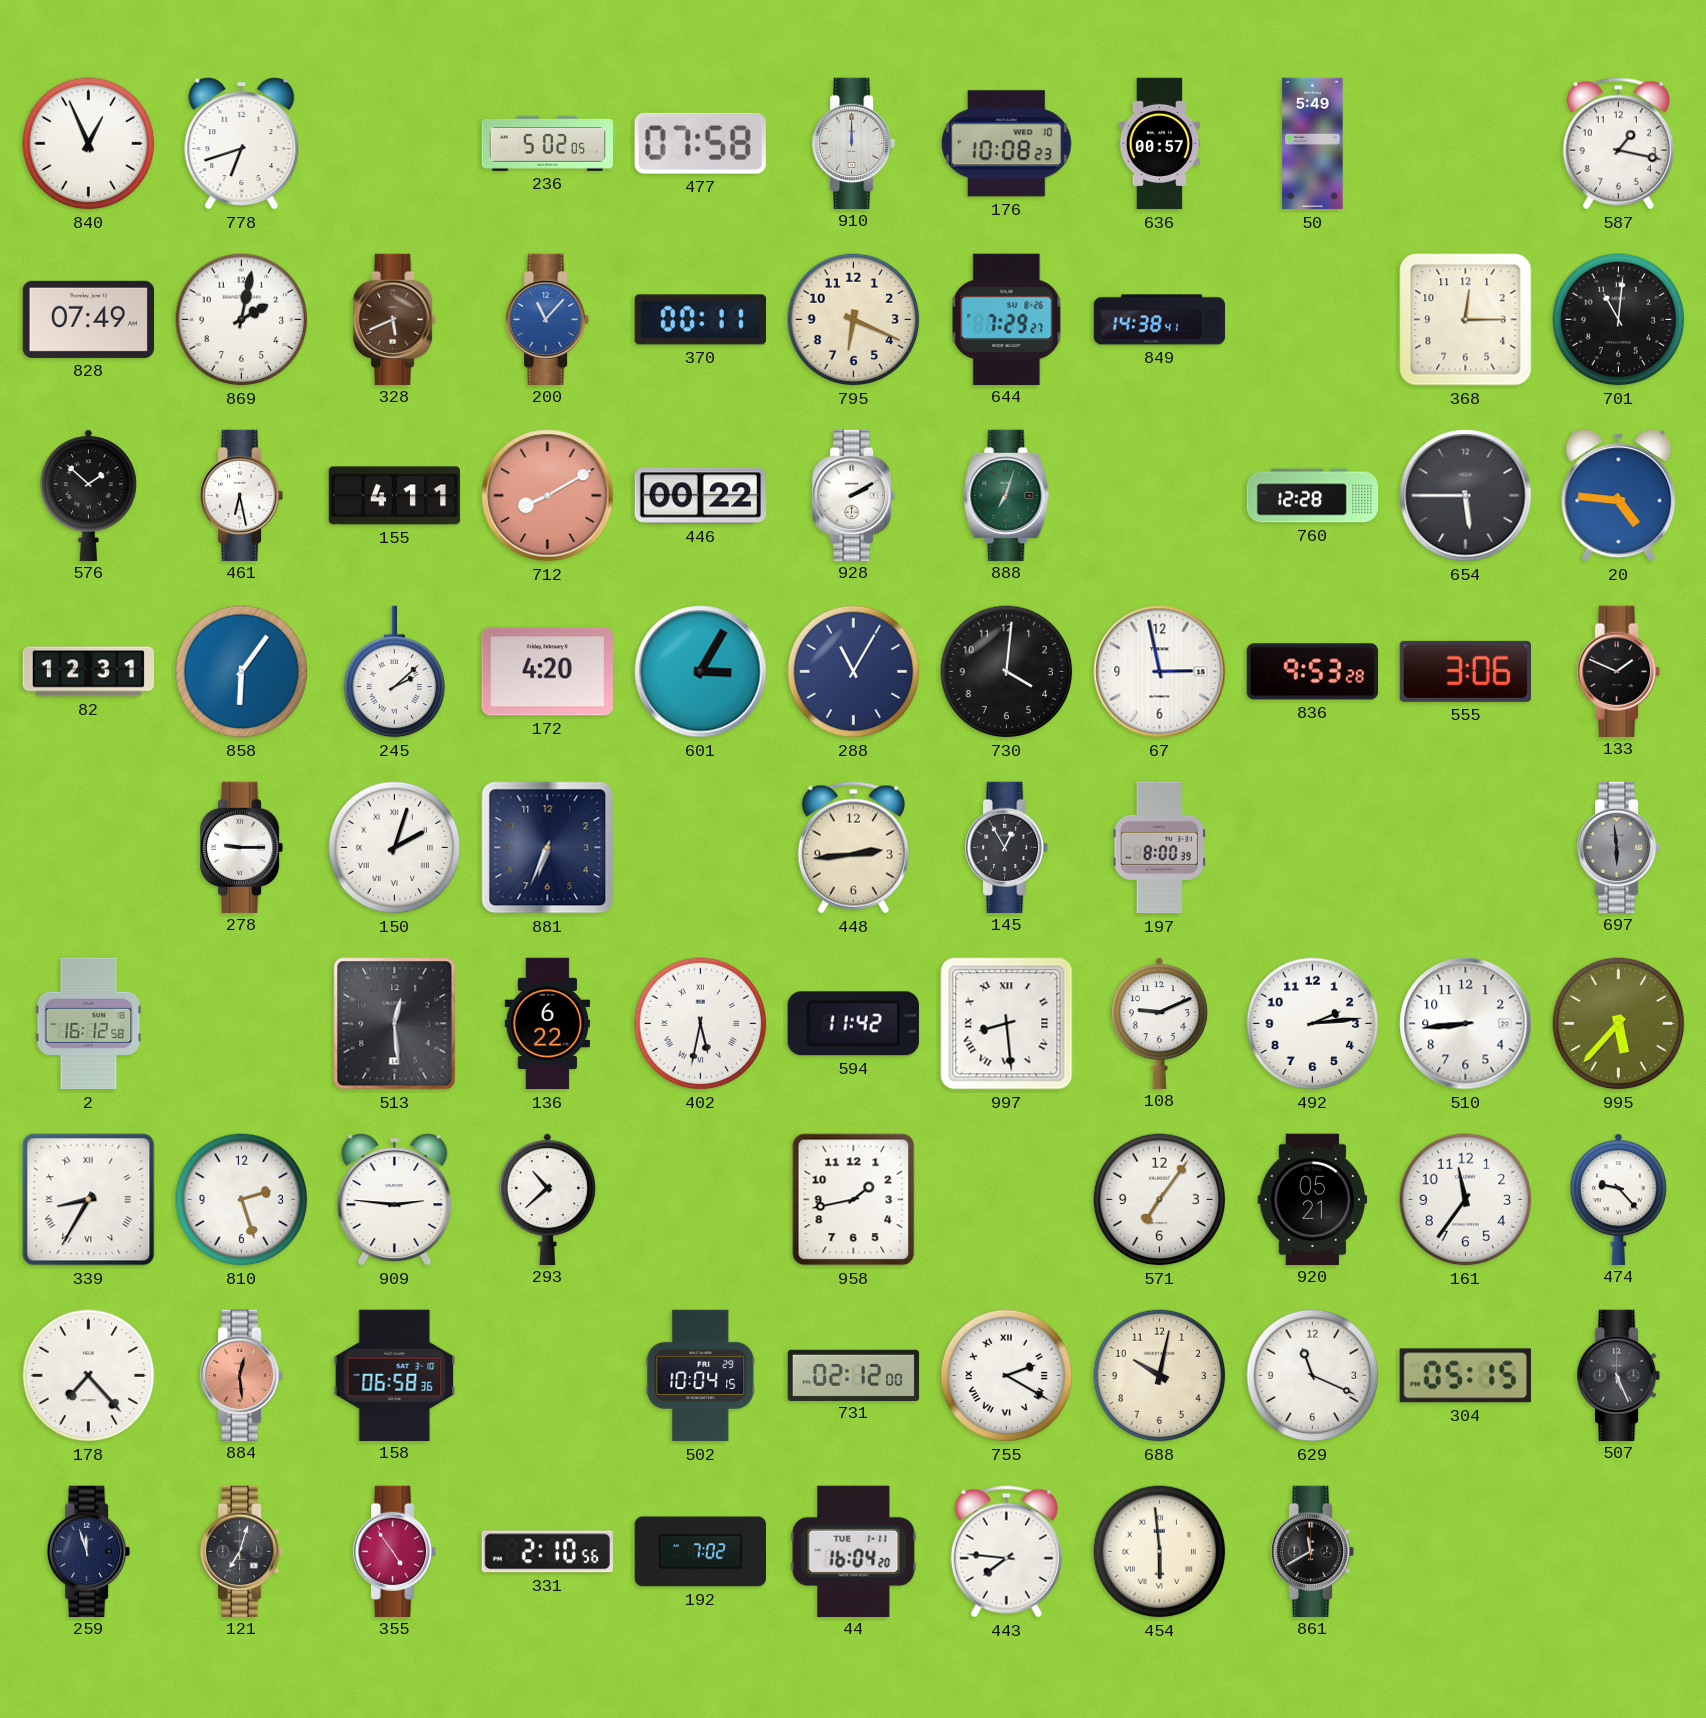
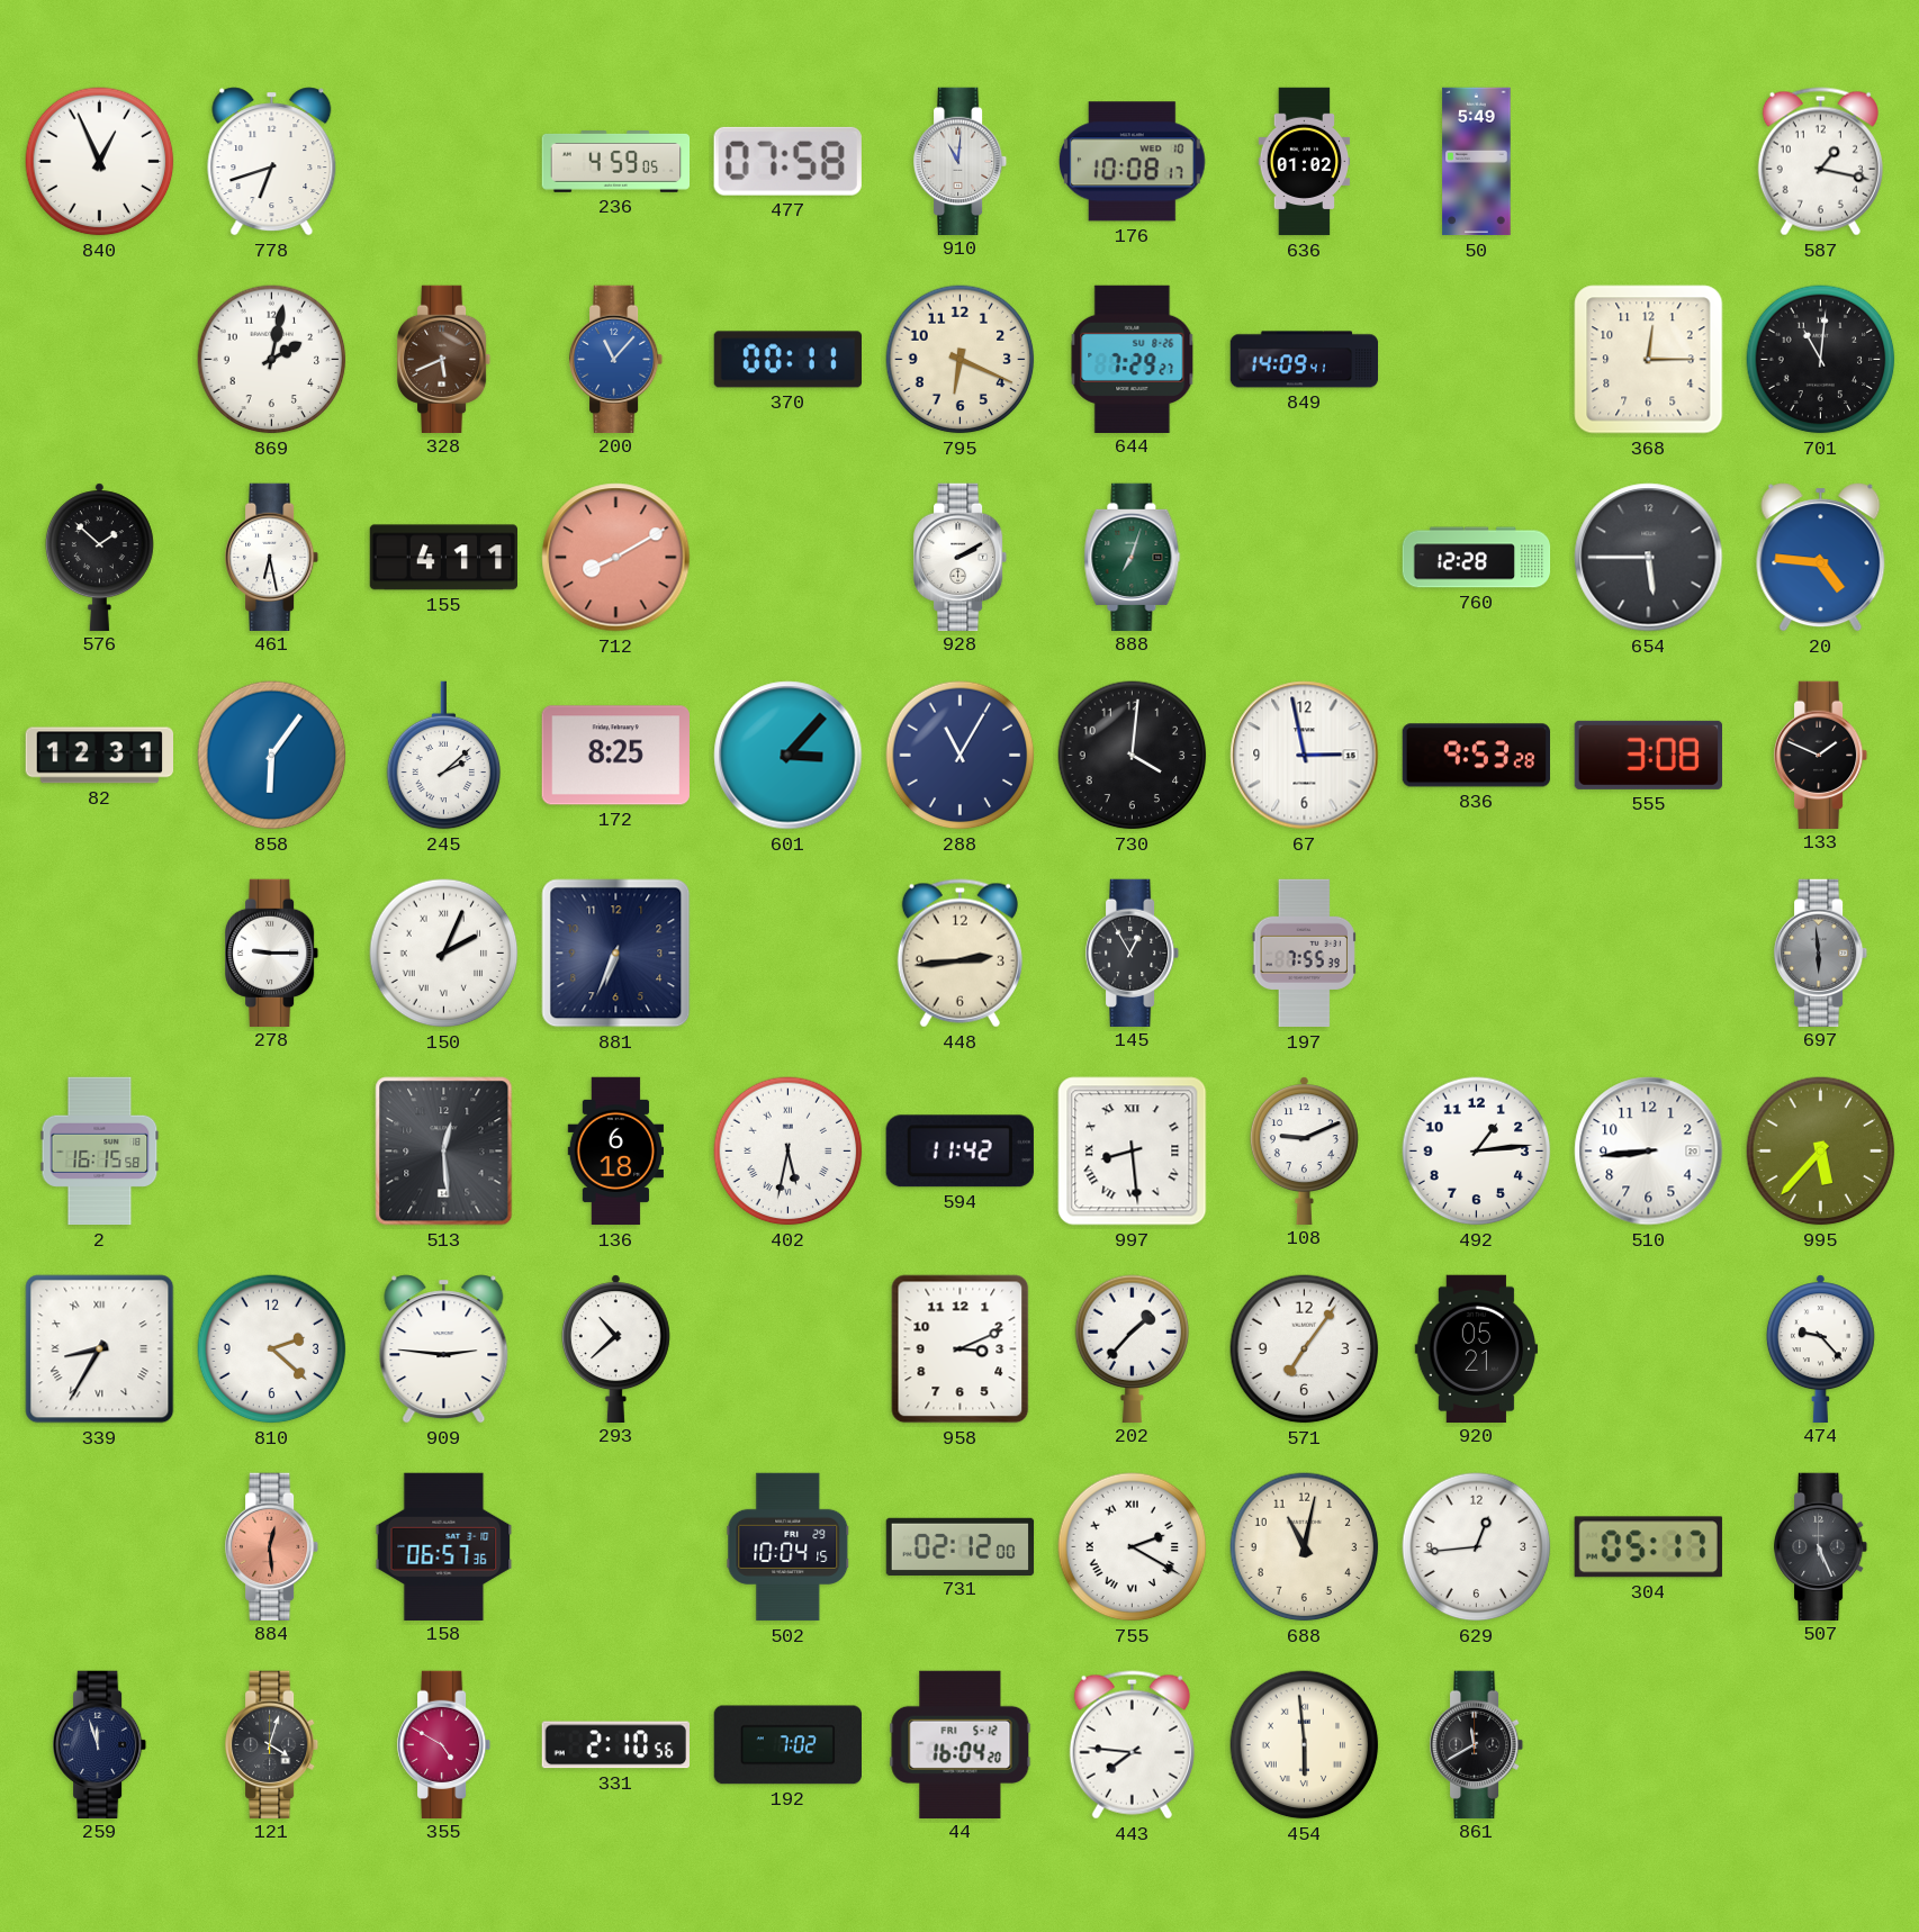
236: 5:02 -> 4:59
910: 12:00 -> 11:01
176: 10:08:23 -> 10:08:17
636: 00:57 -> 01:02
828: 07:49 -> none
849: 14:38 -> 14:09
446: 00:22 -> none
172: 4:20 -> 8:25
601: 3:05 -> 3:07
555: 3:06 -> 3:08
150: 2:03 -> 2:04
197: 8:00 -> 7:55
2: 16:12 -> 16:15
136: 6:22 -> 6:18
492: 2:14 -> 1:14
810: 2:27 -> 2:22
958: 1:43 -> 3:11
202: none -> 1:37
161: 11:36 -> none
178: 7:23 -> none
158: 06:58 -> 06:57
688: 10:02 -> 11:02
629: 11:19 -> 12:44
304: 05:15 -> 05:17
121: 7:03 -> 4:03
355: 4:54 -> 4:50
44 date: TUE 1-11 -> FRI 5-12
